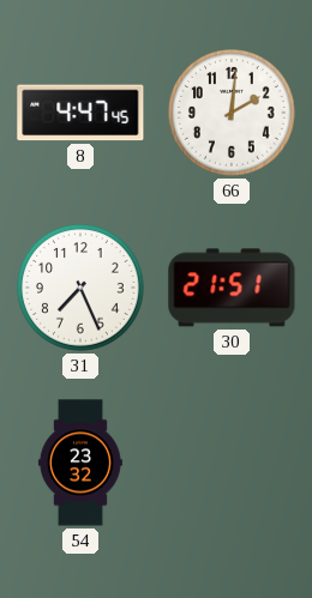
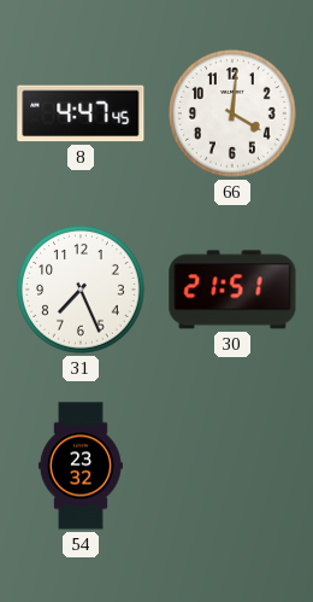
66: 2:01 -> 4:01
